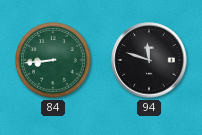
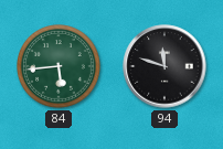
84: 8:44 -> 5:44
